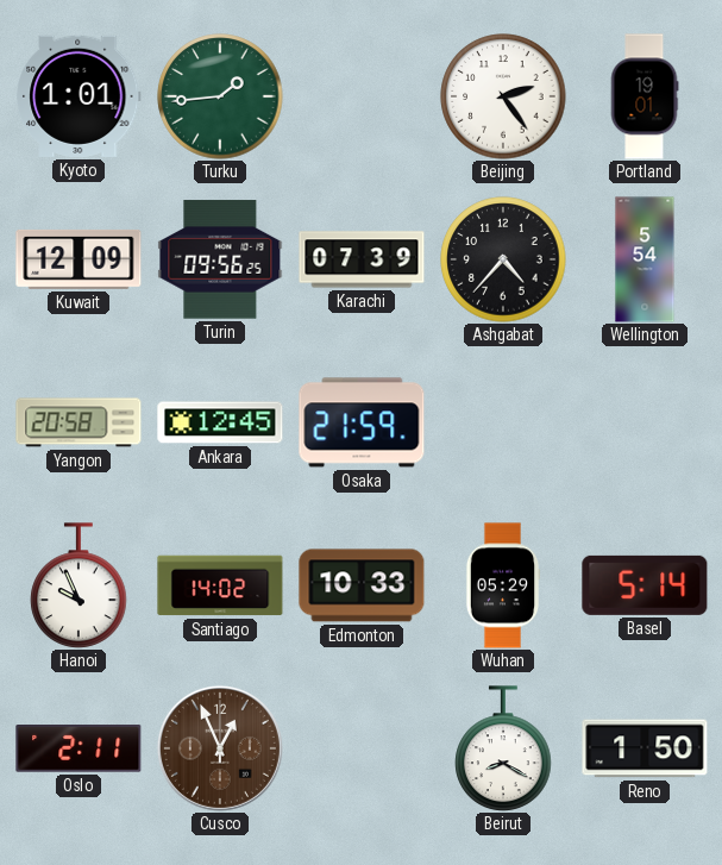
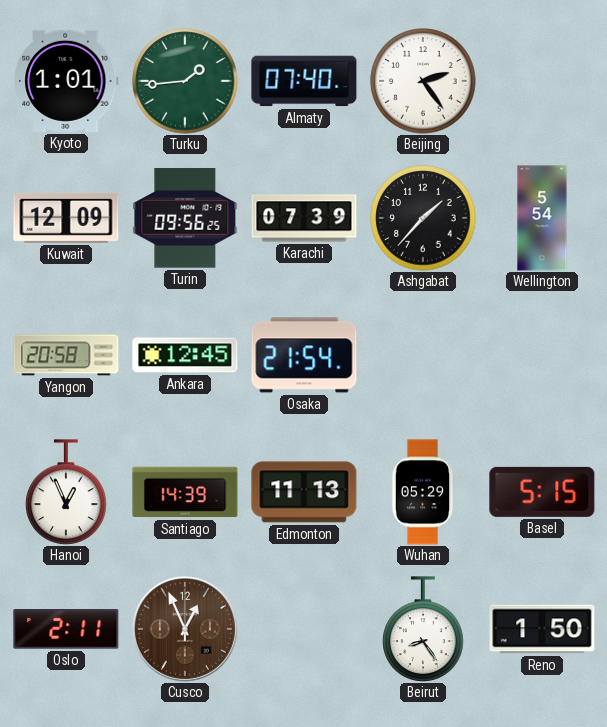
Almaty: none -> 07:40
Portland: 19:01 -> none
Ashgabat: 4:37 -> 1:37
Osaka: 21:59 -> 21:54
Hanoi: 9:56 -> 12:56
Santiago: 14:02 -> 14:39
Edmonton: 10:33 -> 11:13
Basel: 5:14 -> 5:15
Beirut: 8:20 -> 8:24
